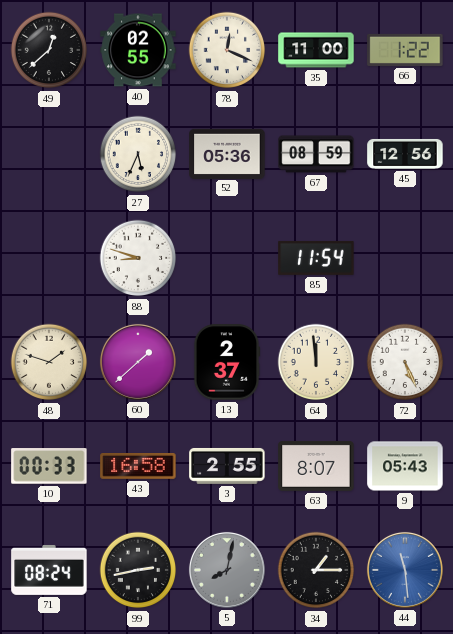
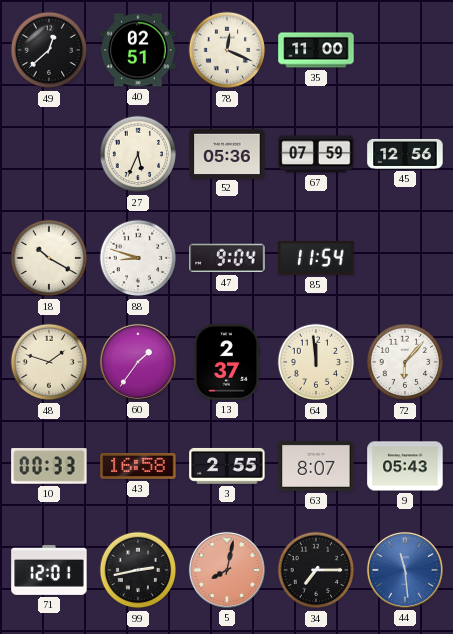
40: 02:55 -> 02:51
66: 1:22 -> none
67: 08:59 -> 07:59
18: none -> 10:20
47: none -> 9:04
60: 1:38 -> 1:36
72: 5:26 -> 6:07
71: 08:24 -> 12:01
5 dial: grey -> salmon
34: 1:15 -> 7:15
